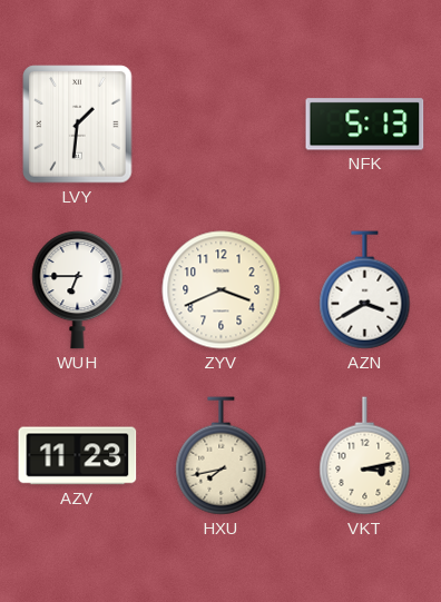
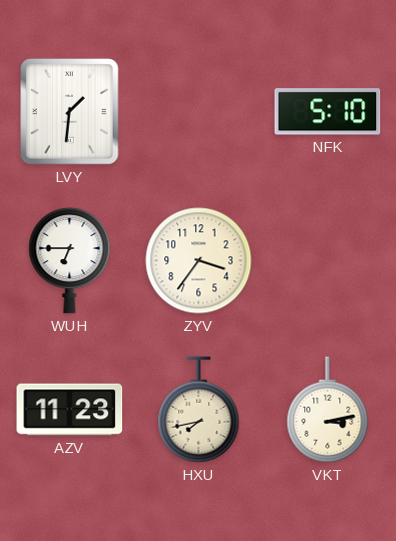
NFK: 5:13 -> 5:10
ZYV: 3:41 -> 3:36
AZN: 3:40 -> none
